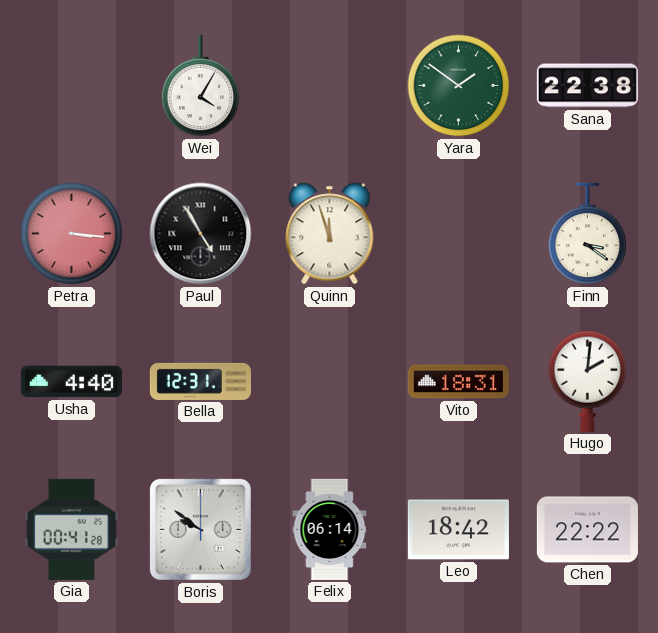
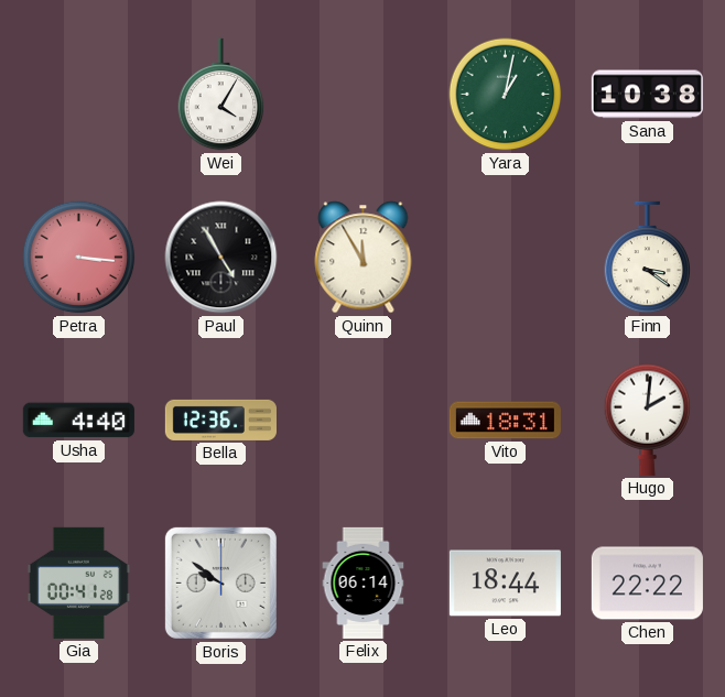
Yara: 1:51 -> 1:02
Sana: 22:38 -> 10:38
Quinn: 11:57 -> 11:55
Bella: 12:31 -> 12:36
Leo: 18:42 -> 18:44
